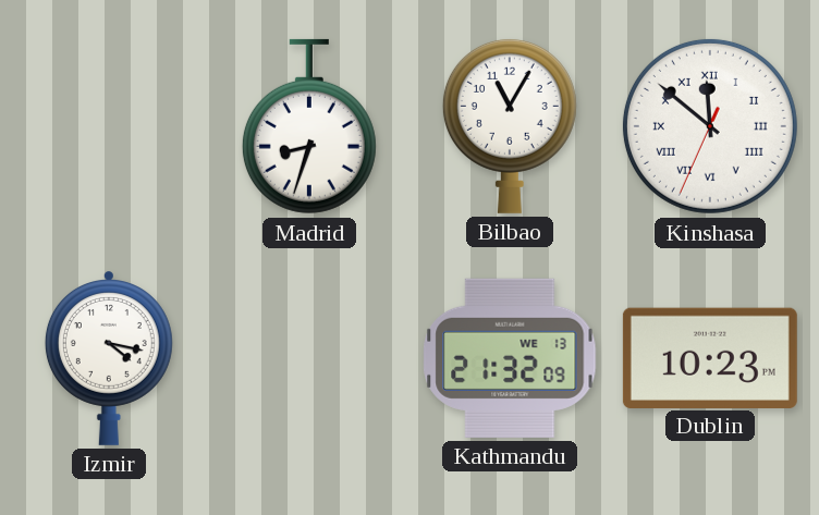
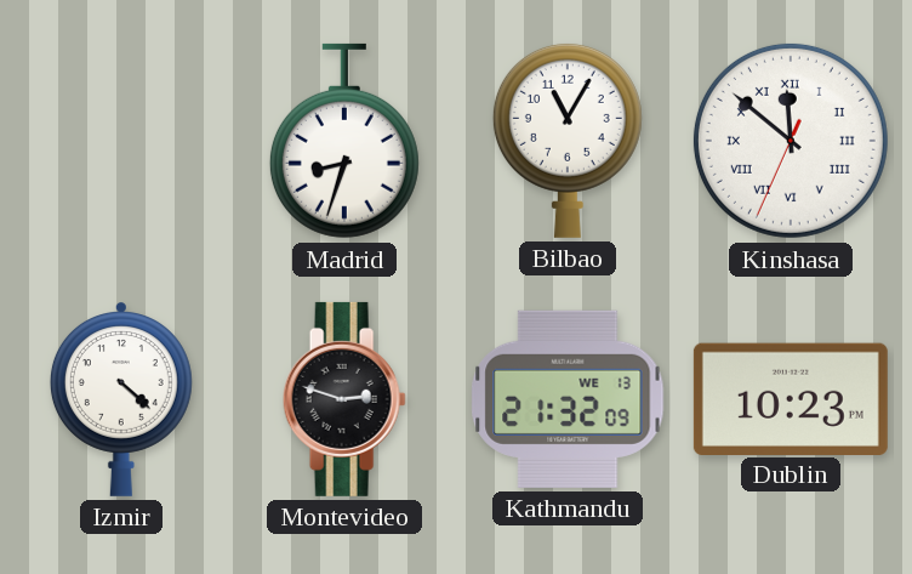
Izmir: 4:17 -> 4:22
Montevideo: none -> 2:48
